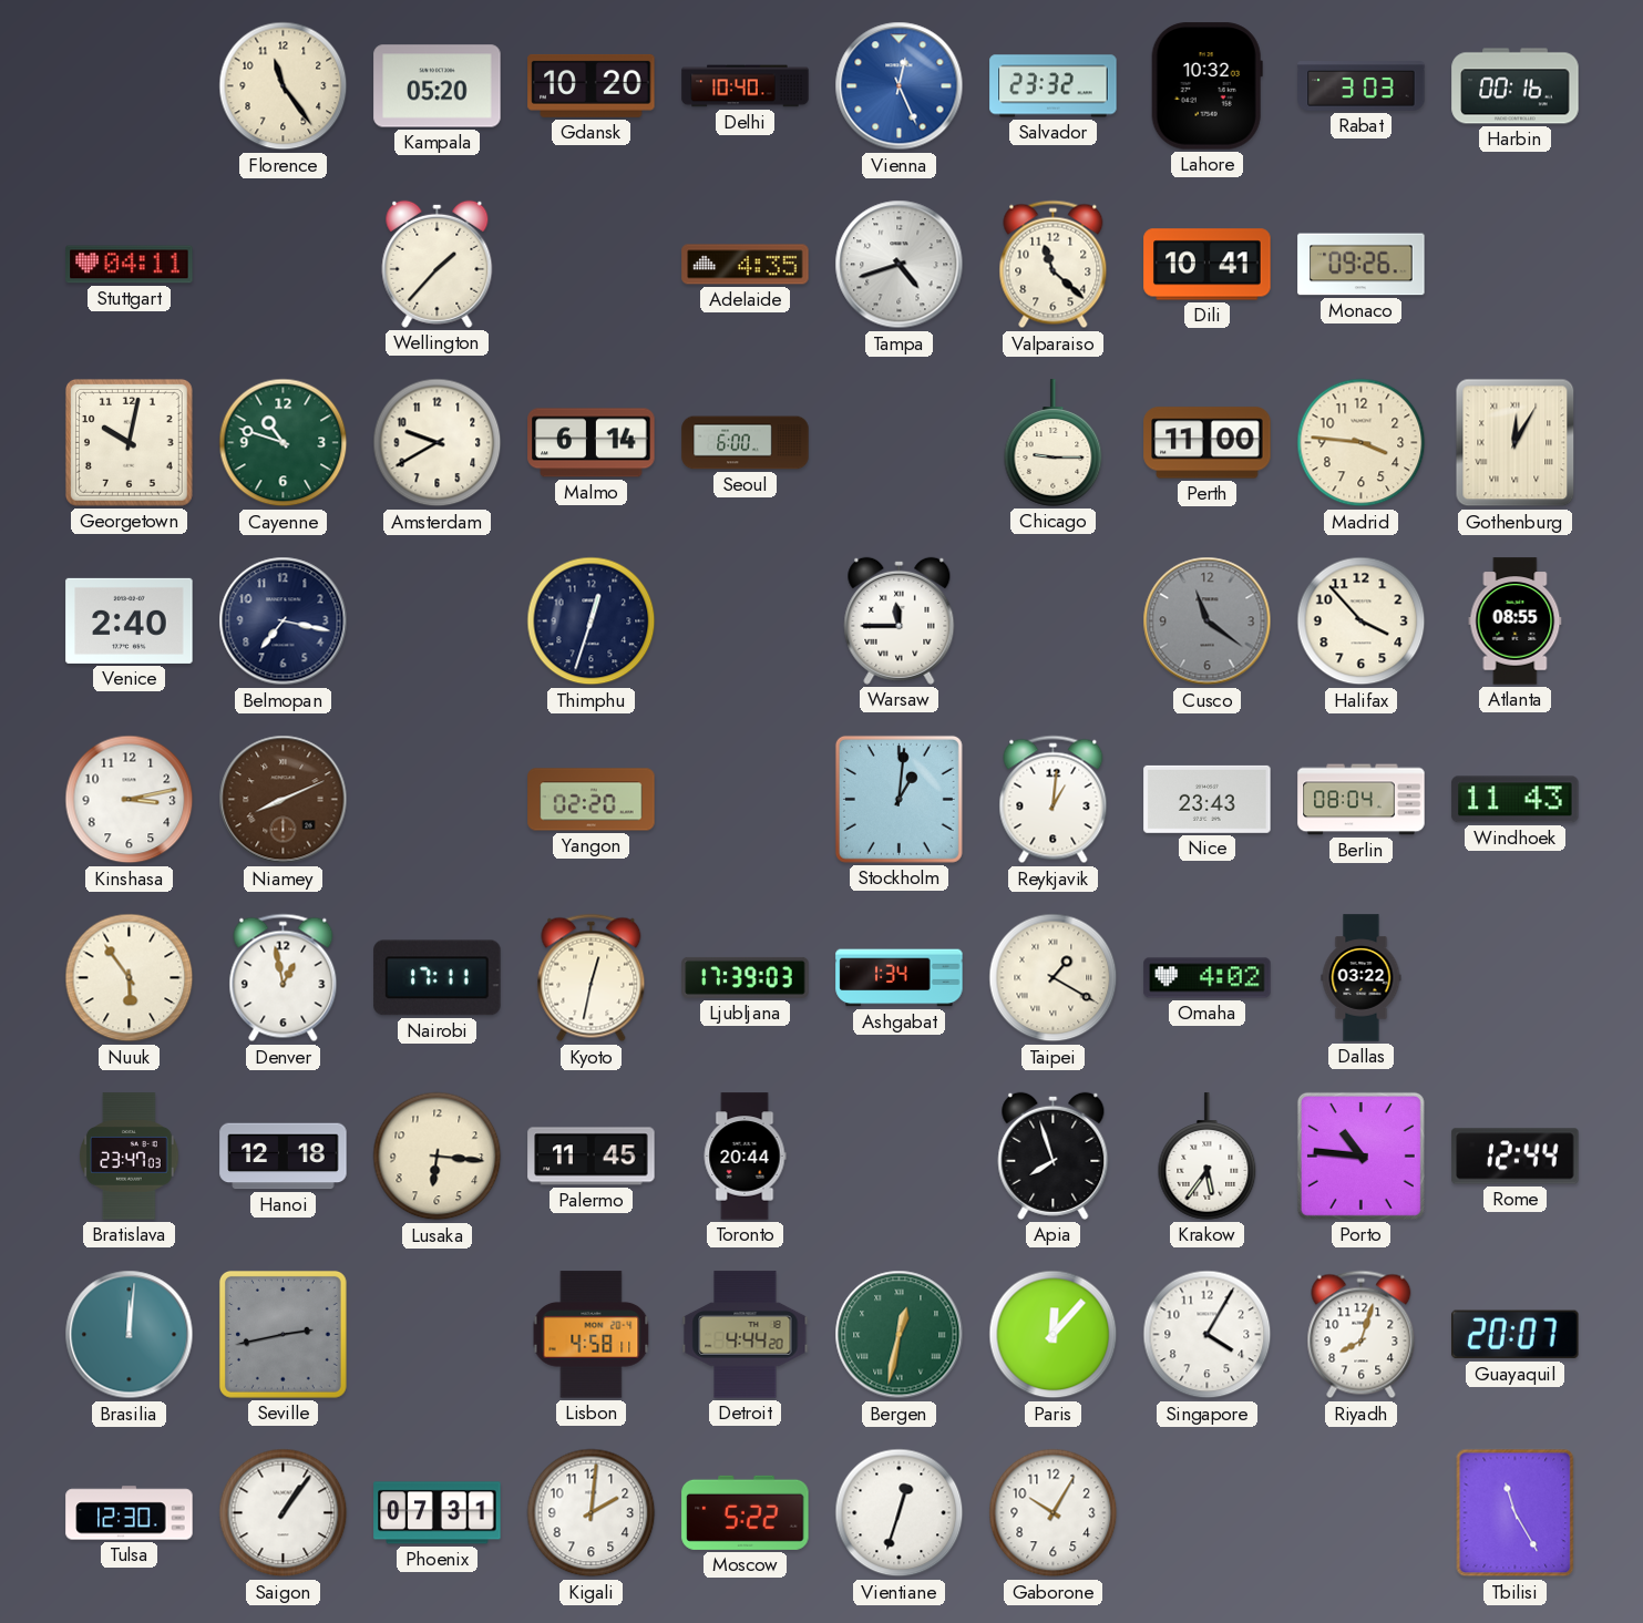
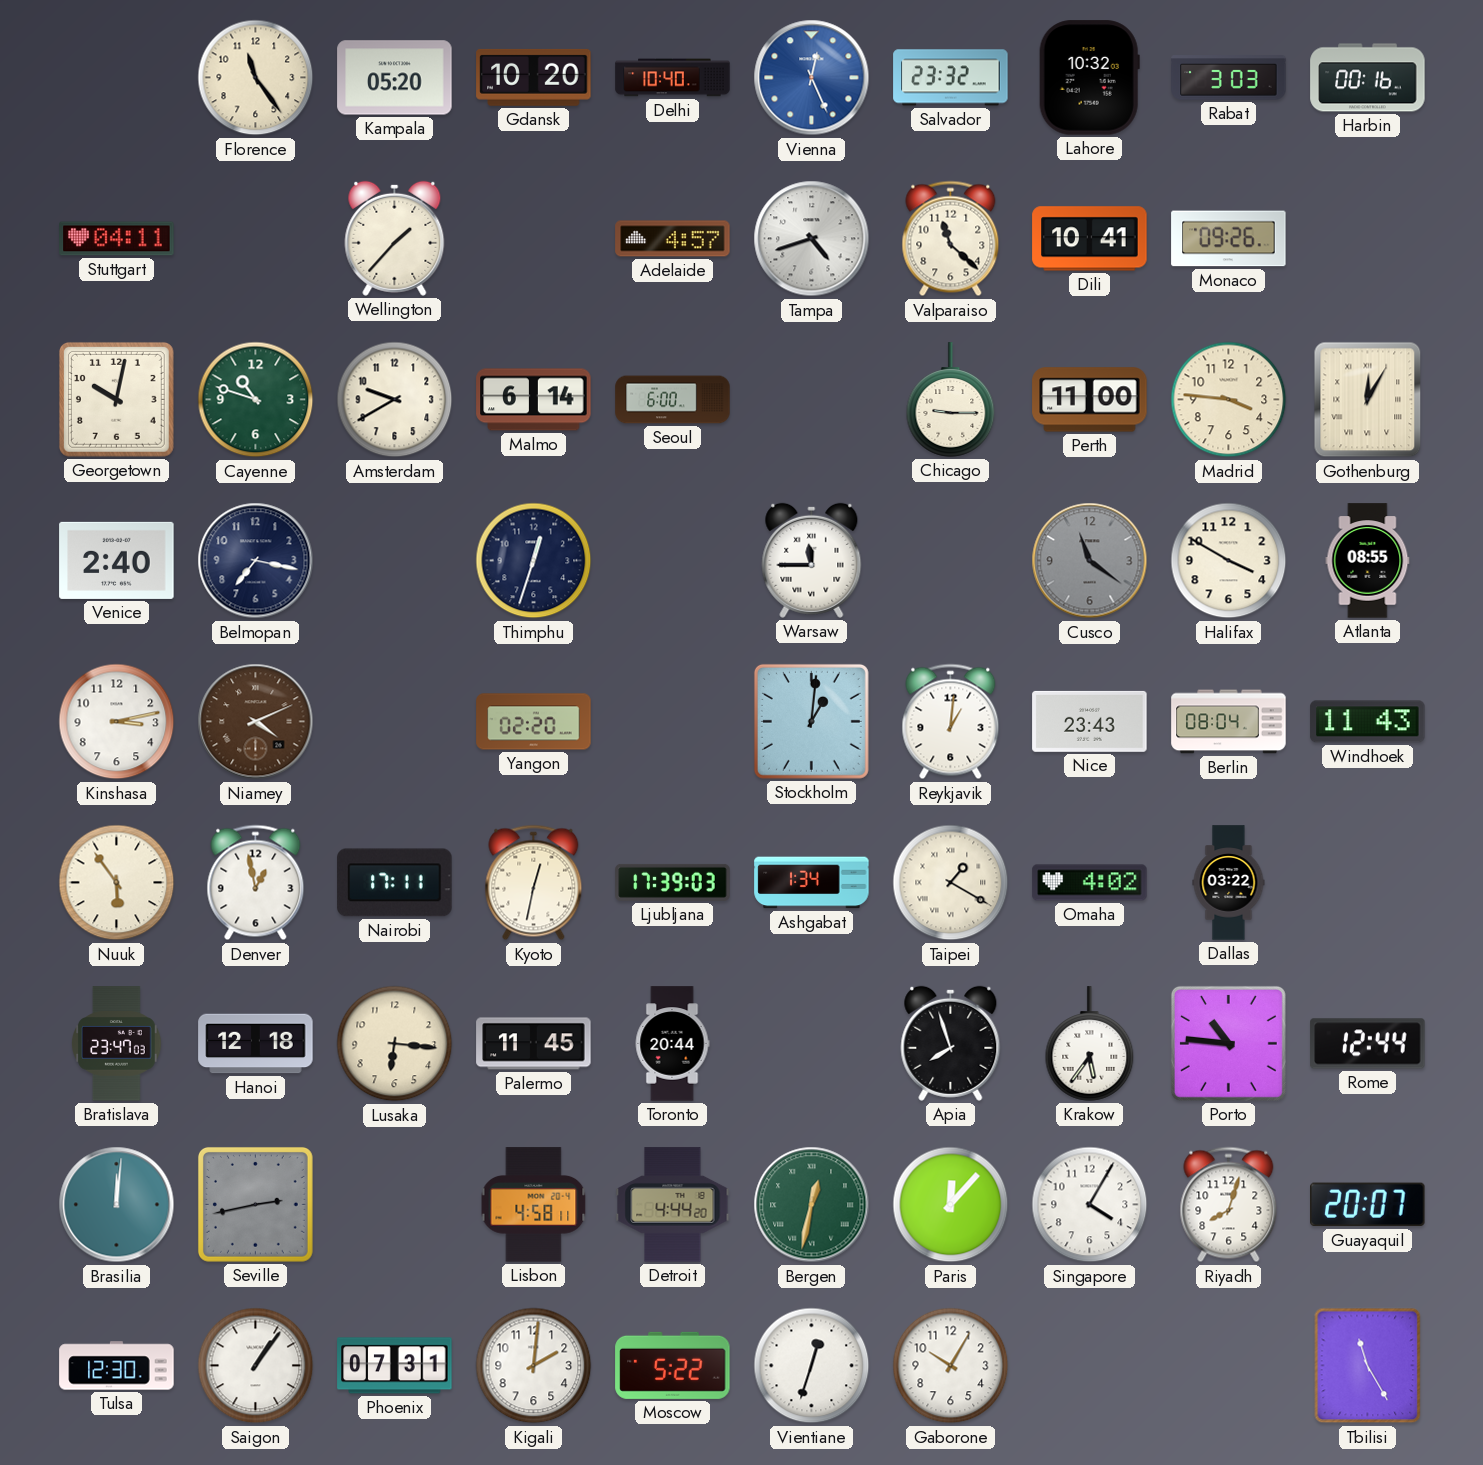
Adelaide: 4:35 -> 4:57
Halifax: 3:53 -> 3:50
Niamey: 8:11 -> 4:11
